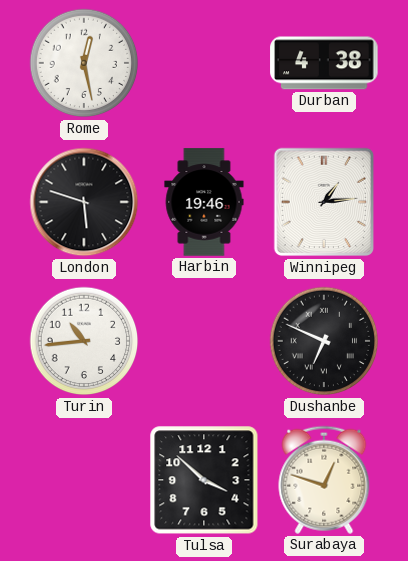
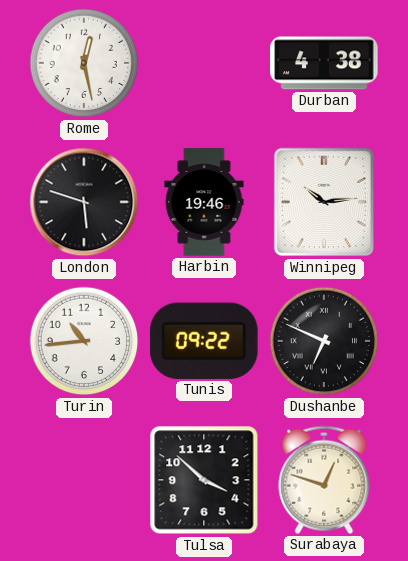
Winnipeg: 1:14 -> 10:14
Tunis: none -> 09:22
